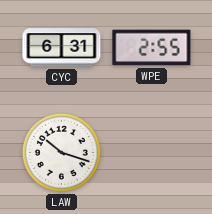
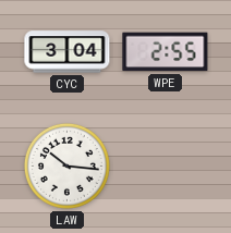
CYC: 6:31 -> 3:04
LAW: 10:18 -> 10:16
